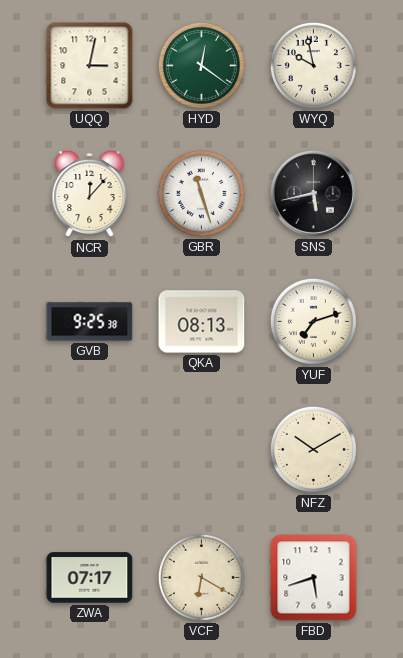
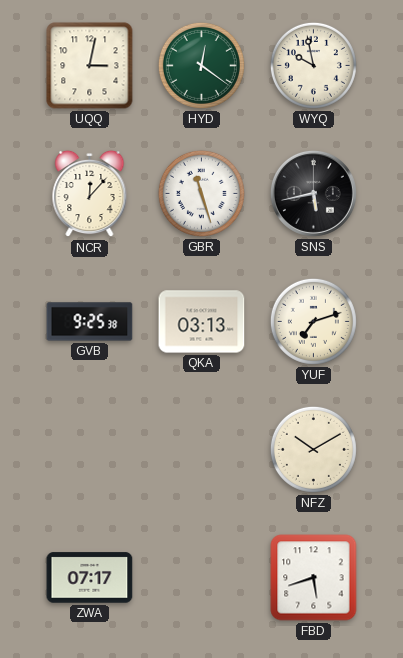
QKA: 08:13 -> 03:13
VCF: 6:20 -> none
